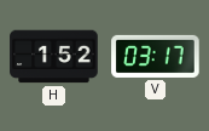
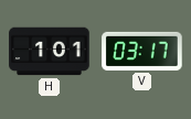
H: 1:52 -> 1:01
